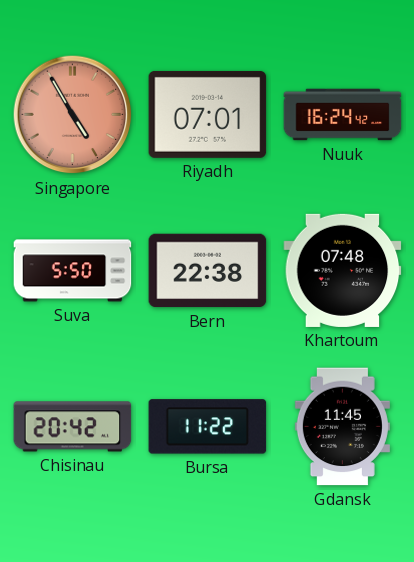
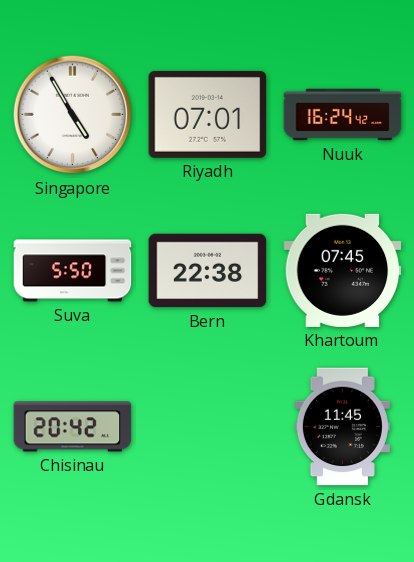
Singapore dial: salmon -> white
Khartoum: 07:48 -> 07:45
Bursa: 11:22 -> none
